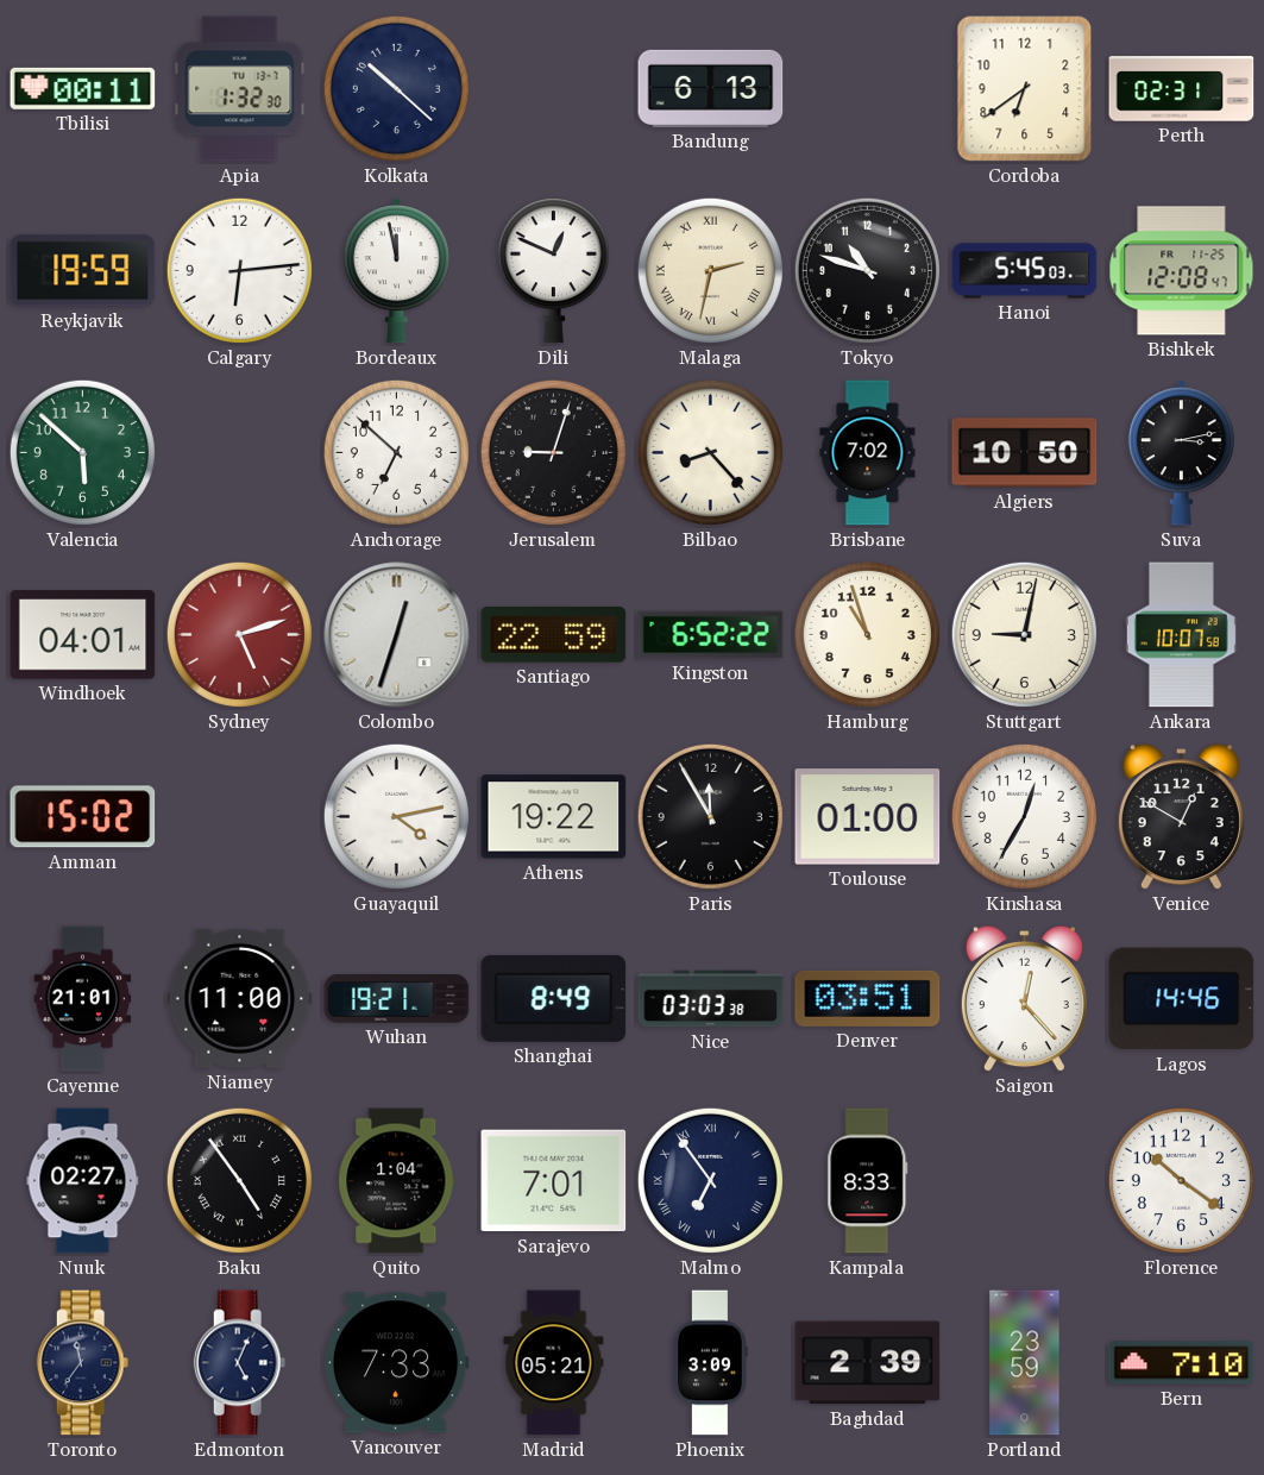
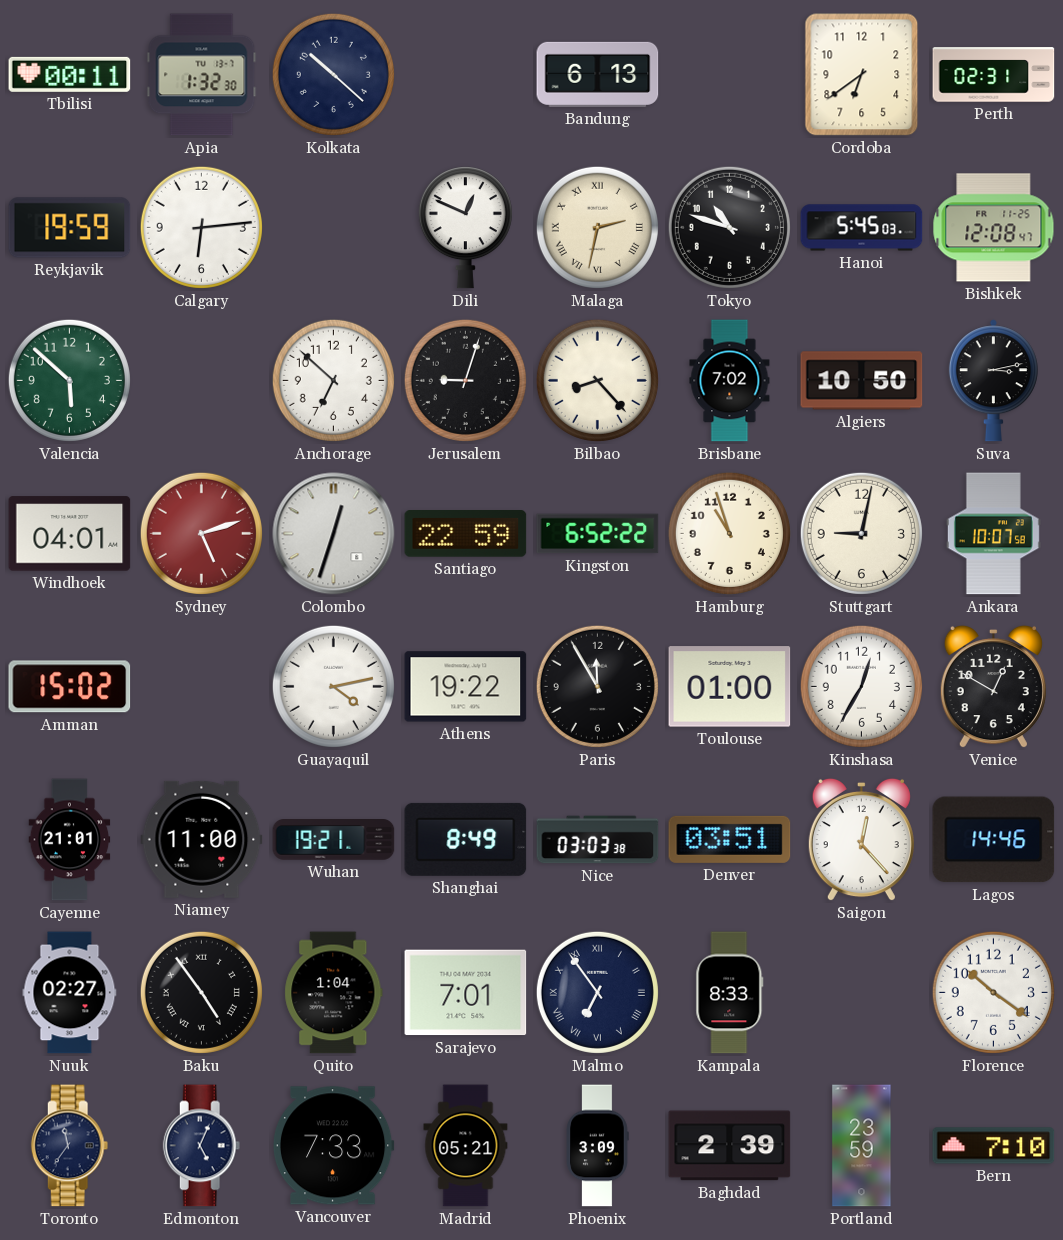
Bordeaux: 11:58 -> none
